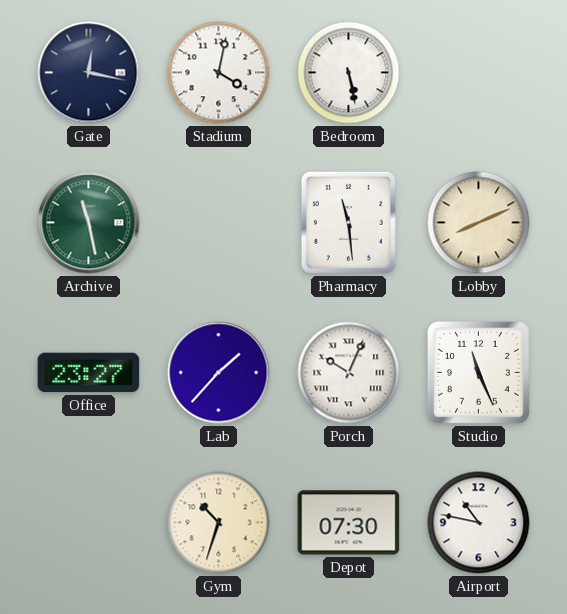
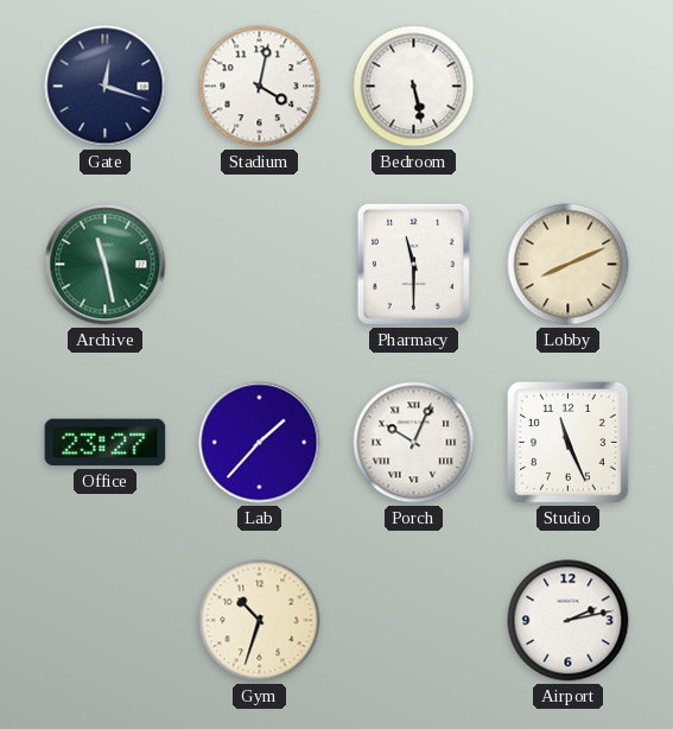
Gate: 12:17 -> 12:18
Pharmacy: 11:29 -> 11:30
Depot: 07:30 -> none
Airport: 10:47 -> 2:13
